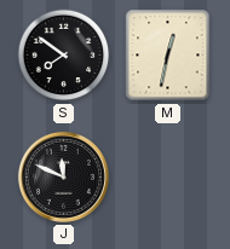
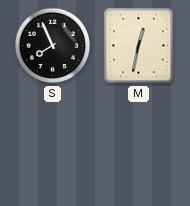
S: 7:51 -> 7:56
J: 11:49 -> none
